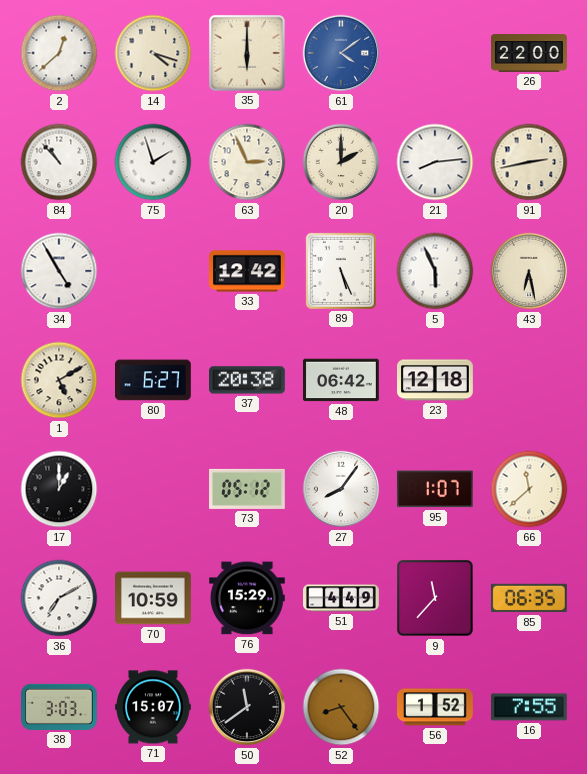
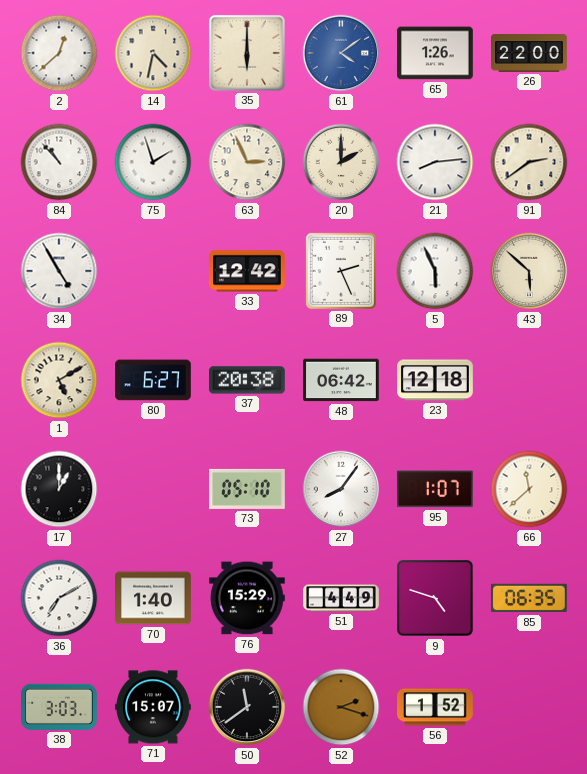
14: 4:18 -> 4:32
65: none -> 1:26
91: 2:43 -> 2:39
89: 5:26 -> 2:26
43: 6:28 -> 5:52
73: 05:12 -> 05:10
70: 10:59 -> 1:40
9: 11:37 -> 4:48
52: 8:24 -> 2:18
16: 7:55 -> none
